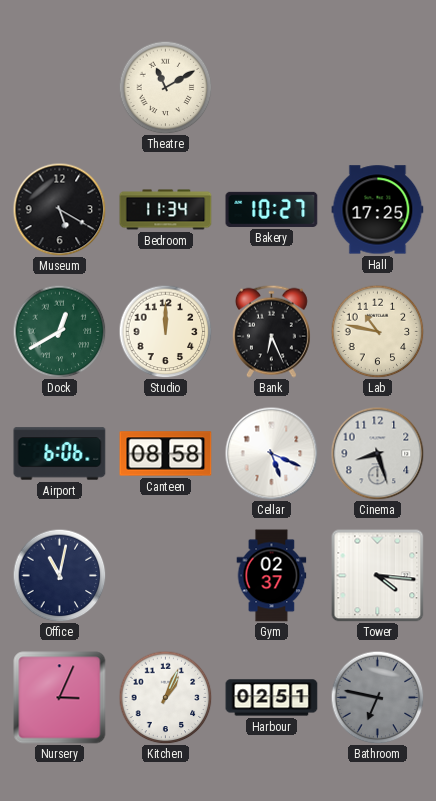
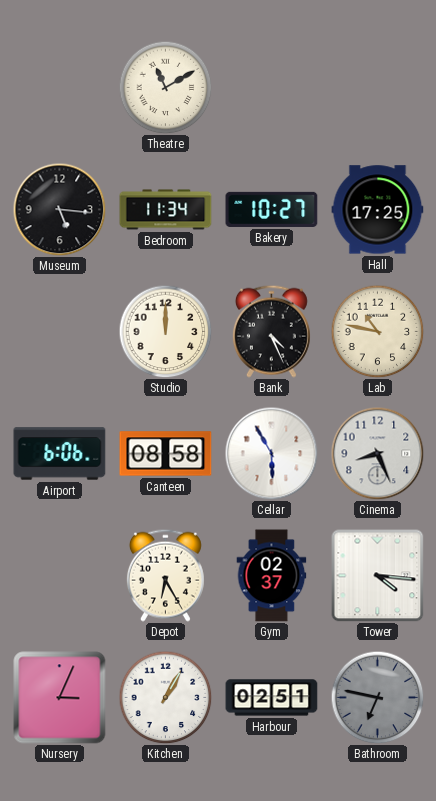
Museum: 5:20 -> 5:16
Dock: 12:40 -> none
Bank: 6:26 -> 4:26
Cellar: 5:19 -> 5:55
Cinema: 8:27 -> 8:26
Office: 11:02 -> none
Depot: none -> 6:25
Kitchen: 1:04 -> 1:05
